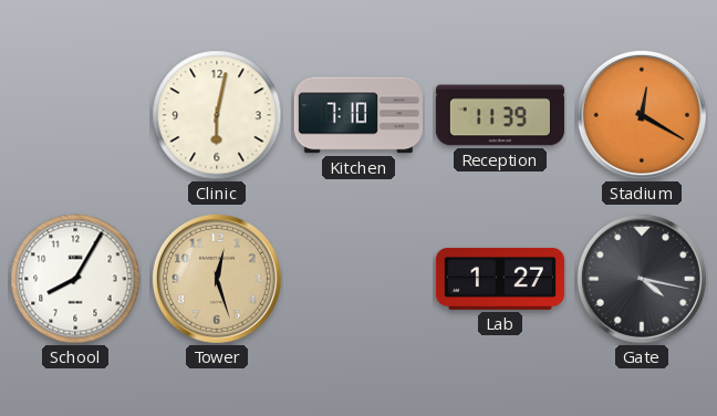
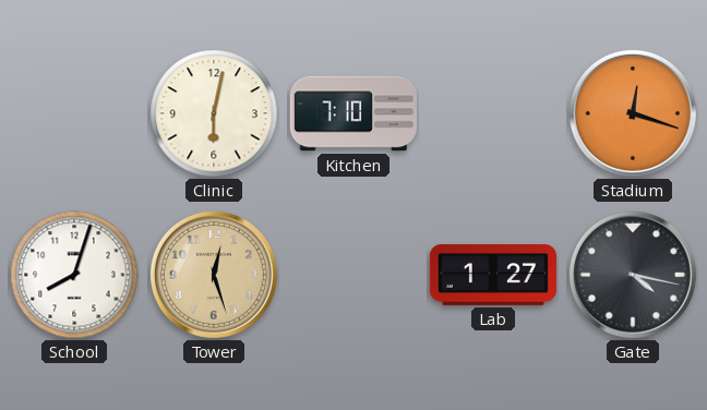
Reception: 11:39 -> none
Stadium: 12:20 -> 12:18
School: 8:05 -> 8:03
